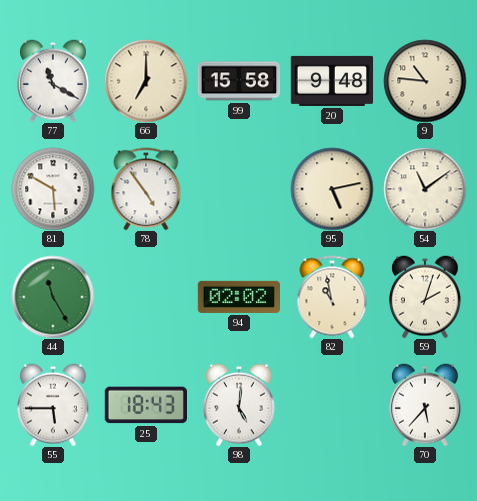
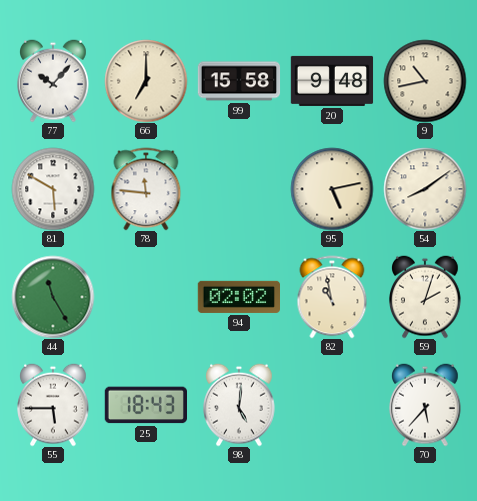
77: 11:20 -> 10:07
9: 10:46 -> 10:43
78: 4:54 -> 11:46
54: 11:09 -> 8:09
